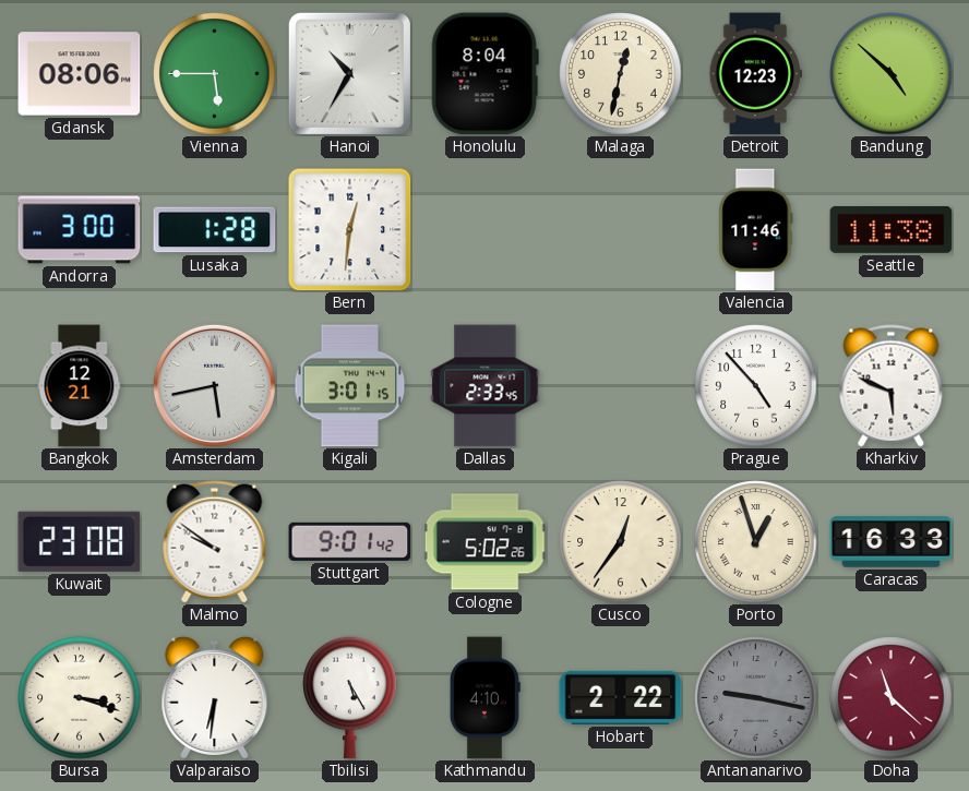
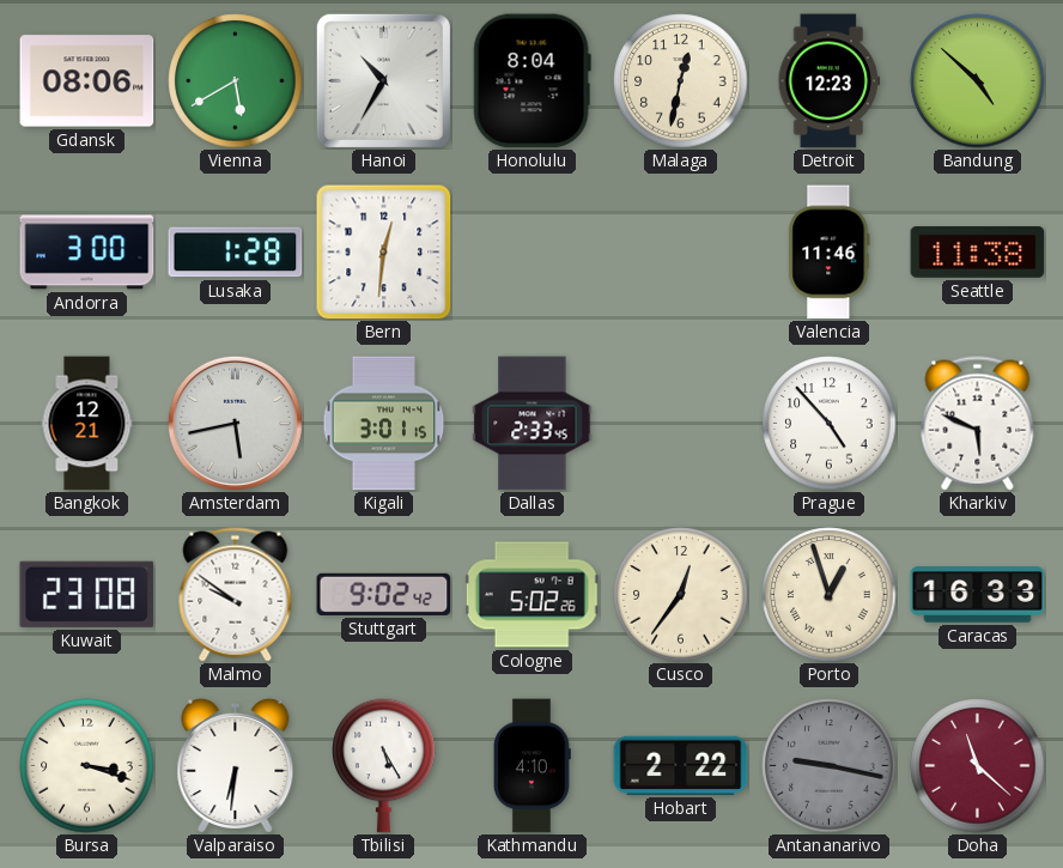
Vienna: 5:45 -> 5:40
Stuttgart: 9:01 -> 9:02
